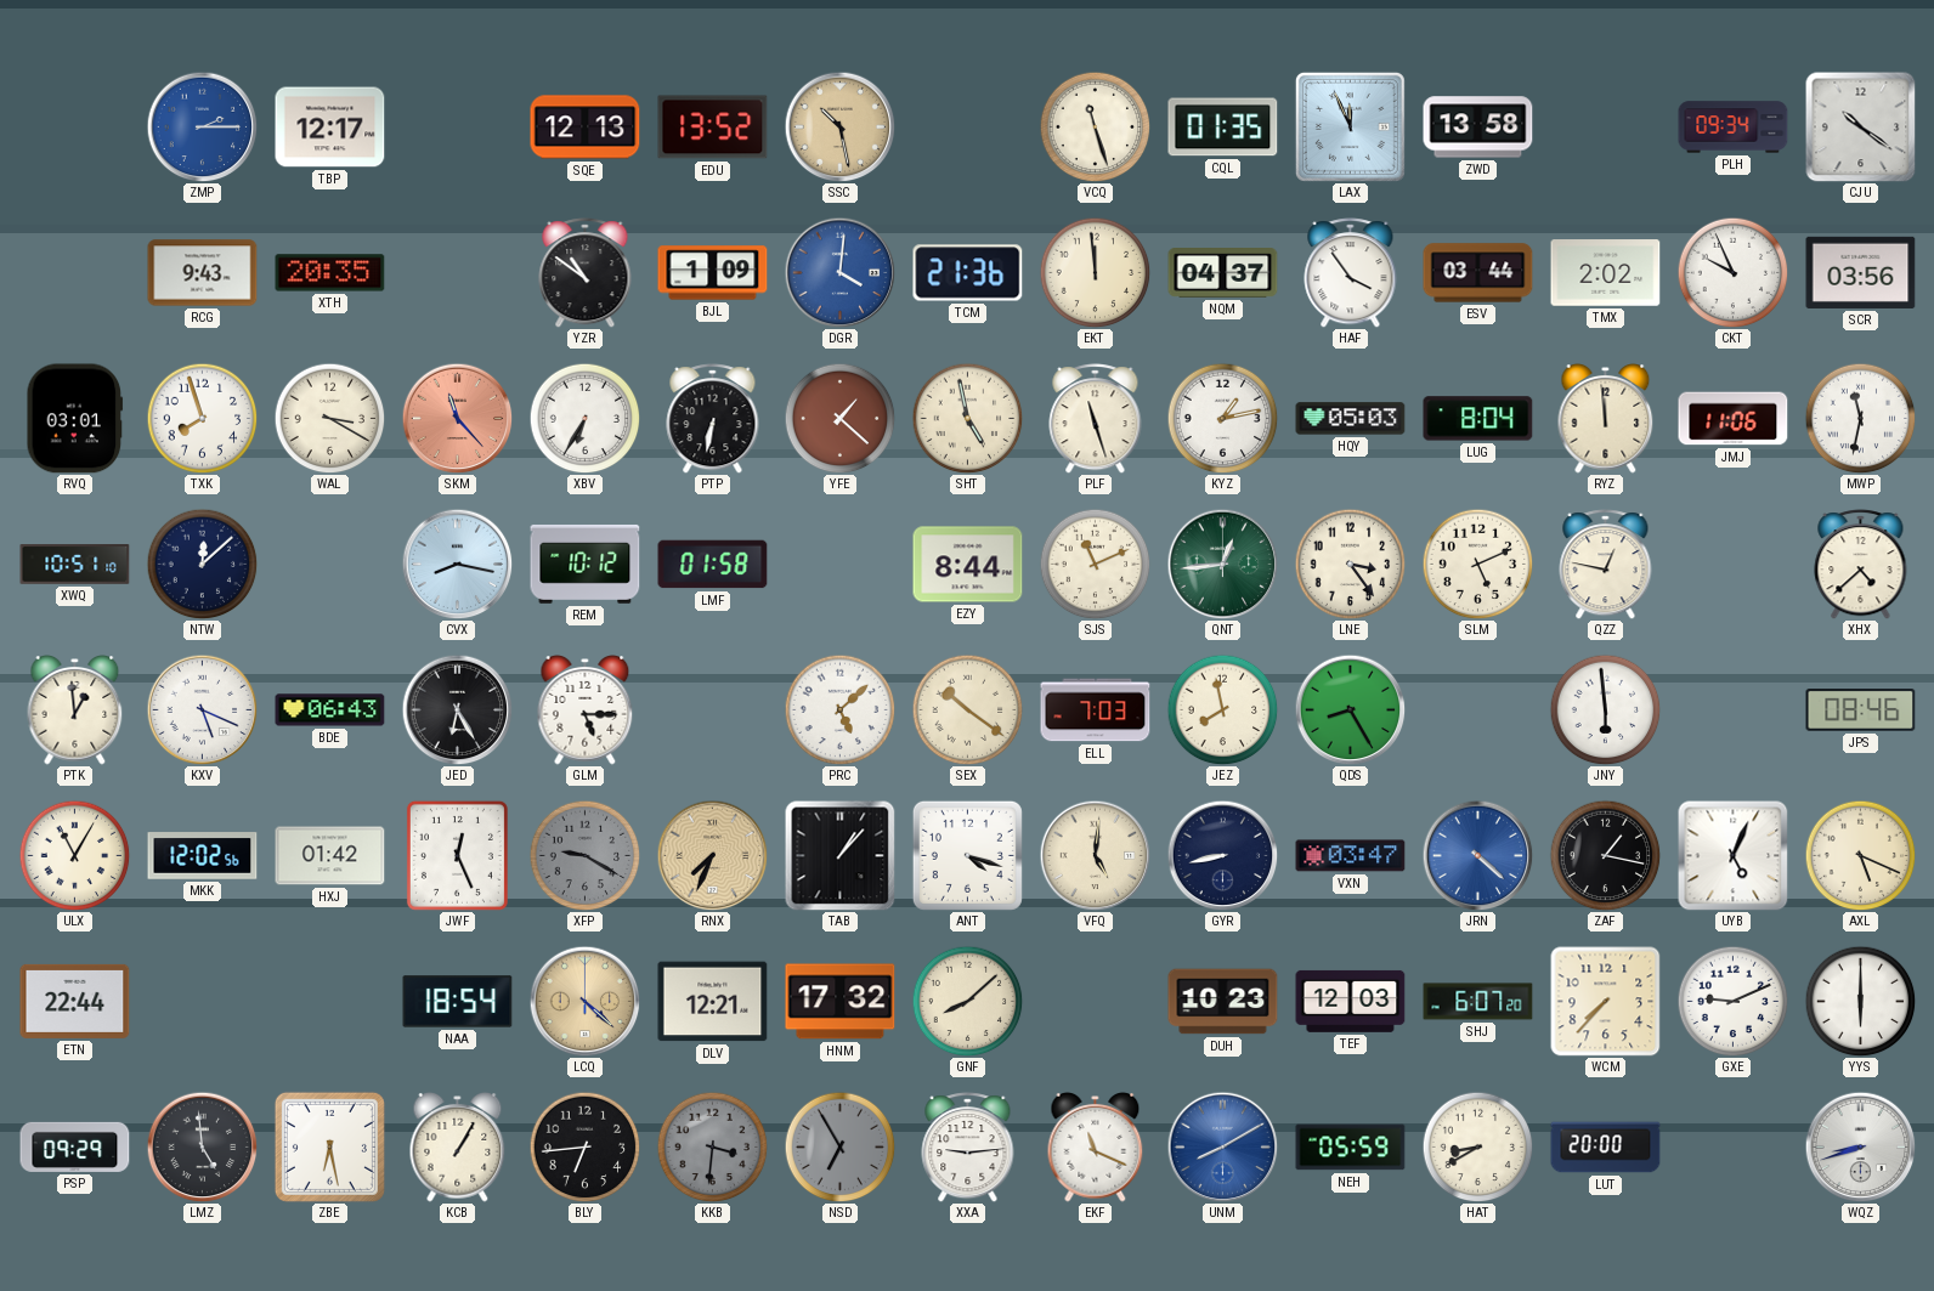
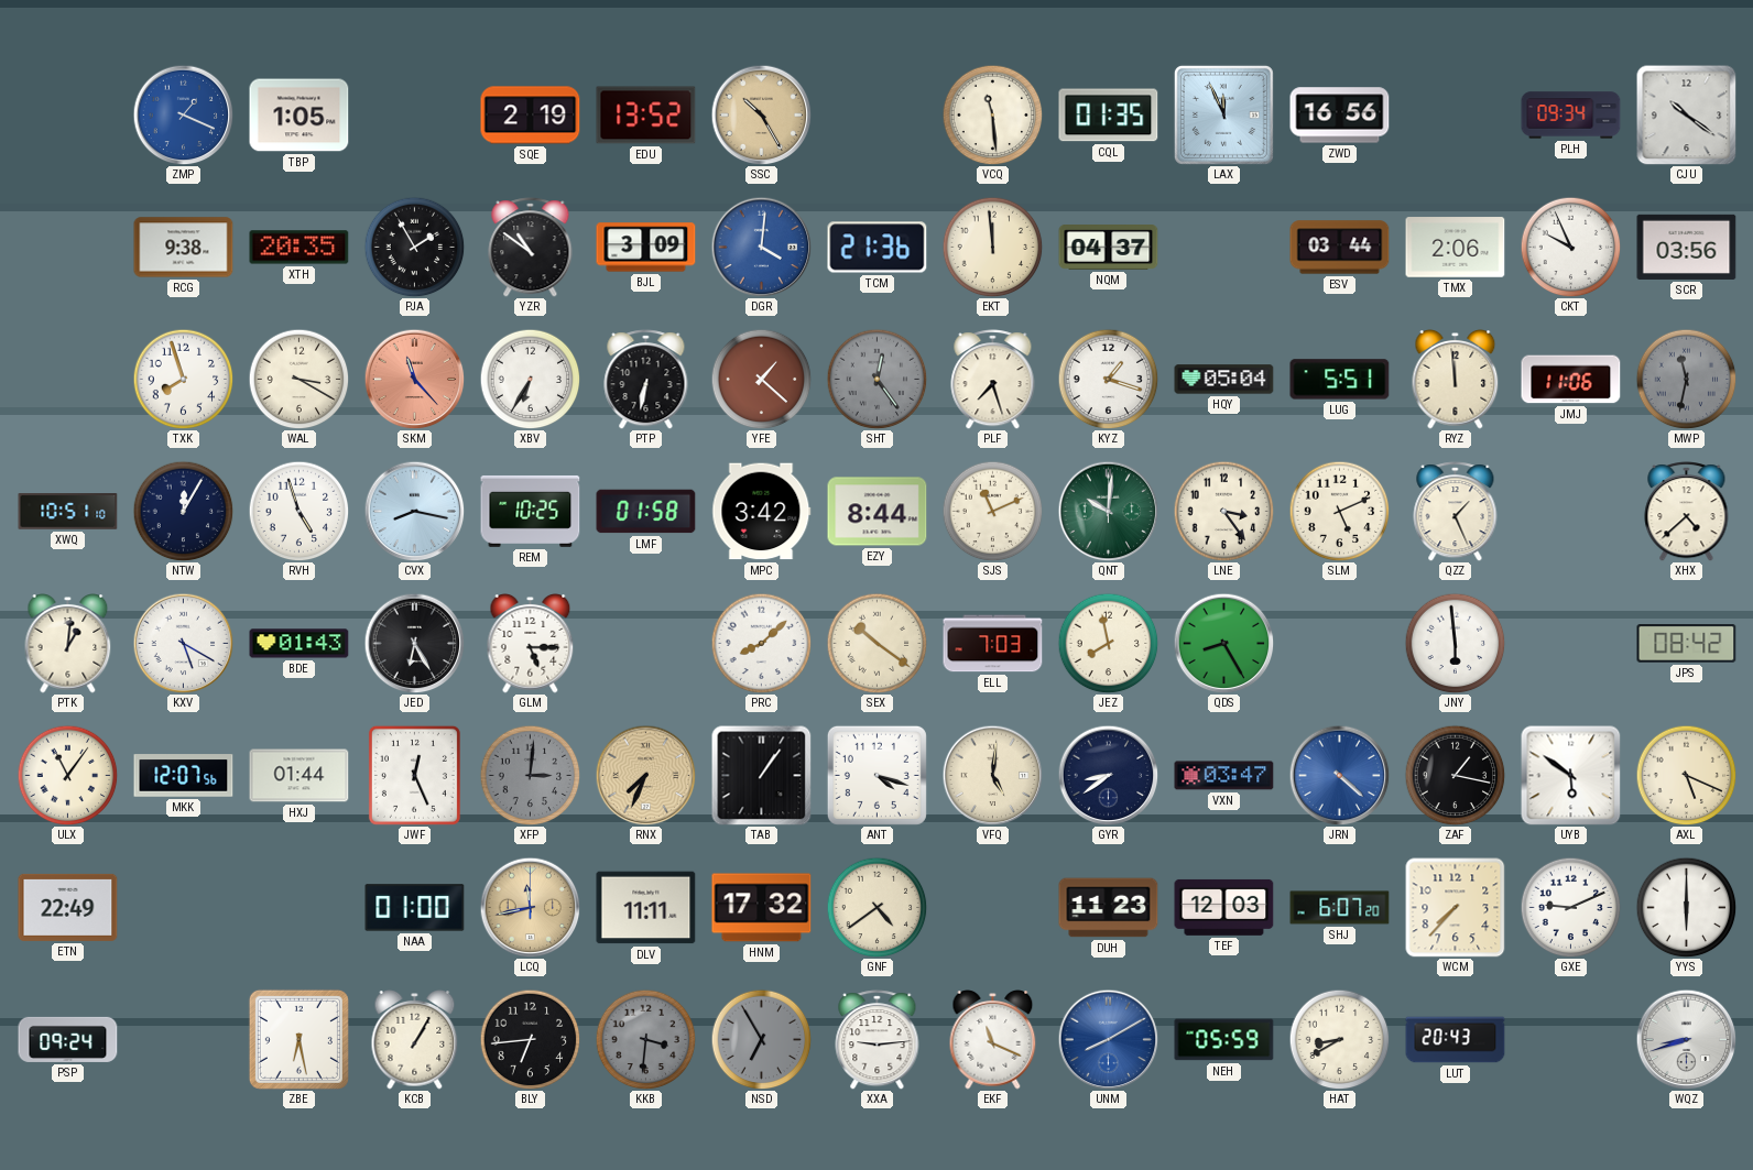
ZMP: 2:15 -> 1:19
TBP: 12:17 -> 1:05
SQE: 12:13 -> 2:19
SSC: 10:28 -> 10:25
VCQ: 11:27 -> 11:29
ZWD: 13:58 -> 16:56
RCG: 9:43 -> 9:38
PJA: none -> 1:55
BJL: 1:09 -> 3:09
HAF: 3:54 -> none
TMX: 2:02 -> 2:06
RVQ: 03:01 -> none
SHT: 4:58 -> 12:24
SHT dial: cream -> grey
PLF: 11:27 -> 7:27
KYZ: 1:13 -> 1:18
HQY: 05:03 -> 05:04
LUG: 8:04 -> 5:51
MWP dial: white -> grey
NTW: 12:08 -> 12:05
RVH: none -> 4:57
REM: 10:12 -> 10:25
MPC: none -> 3:42
QNT: 12:44 -> 10:01
QZZ: 12:47 -> 1:26
PTK: 12:59 -> 1:01
KXV: 5:19 -> 5:20
BDE: 06:43 -> 01:43
PRC: 5:08 -> 8:08
JPS: 08:46 -> 08:42
ULX: 11:05 -> 11:06
MKK: 12:02 -> 12:07
HXJ: 01:42 -> 01:44
XFP: 9:20 -> 3:01
TAB: 1:07 -> 1:06
GYR: 8:43 -> 8:39
UYB: 5:04 -> 5:51
ETN: 22:44 -> 22:49
NAA: 18:54 -> 01:00
LCQ: 4:22 -> 11:43
DLV: 12:21 -> 11:11
GNF: 8:08 -> 4:39
DUH: 10:23 -> 11:23
PSP: 09:29 -> 09:24
LMZ: 4:59 -> none
LUT: 20:00 -> 20:43
